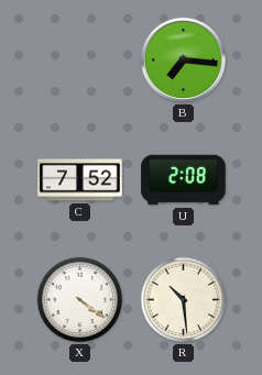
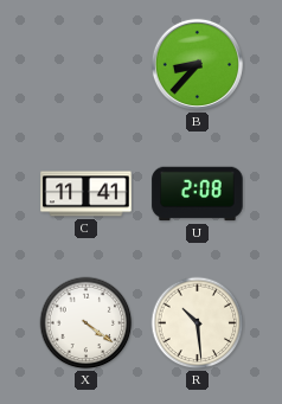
B: 7:16 -> 8:37
C: 7:52 -> 11:41
